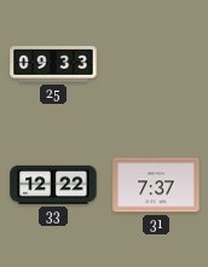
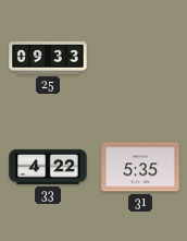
33: 12:22 -> 4:22
31: 7:37 -> 5:35
